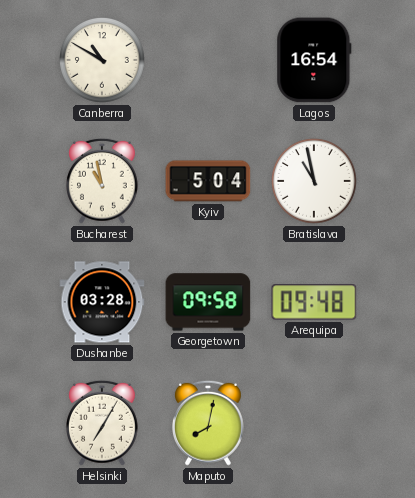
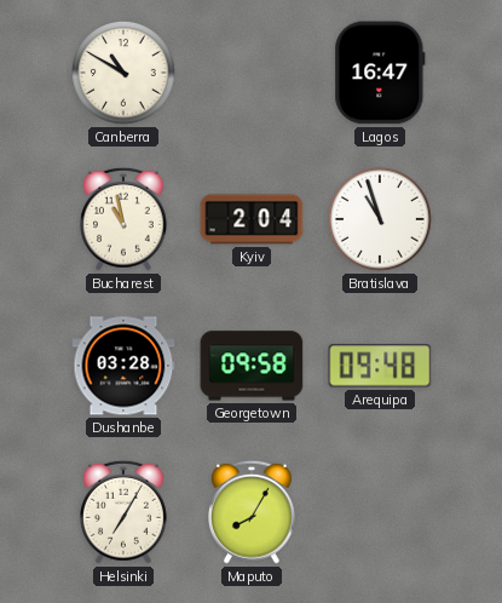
Lagos: 16:54 -> 16:47
Kyiv: 5:04 -> 2:04
Bratislava: 10:58 -> 10:57
Maputo: 8:02 -> 8:05
